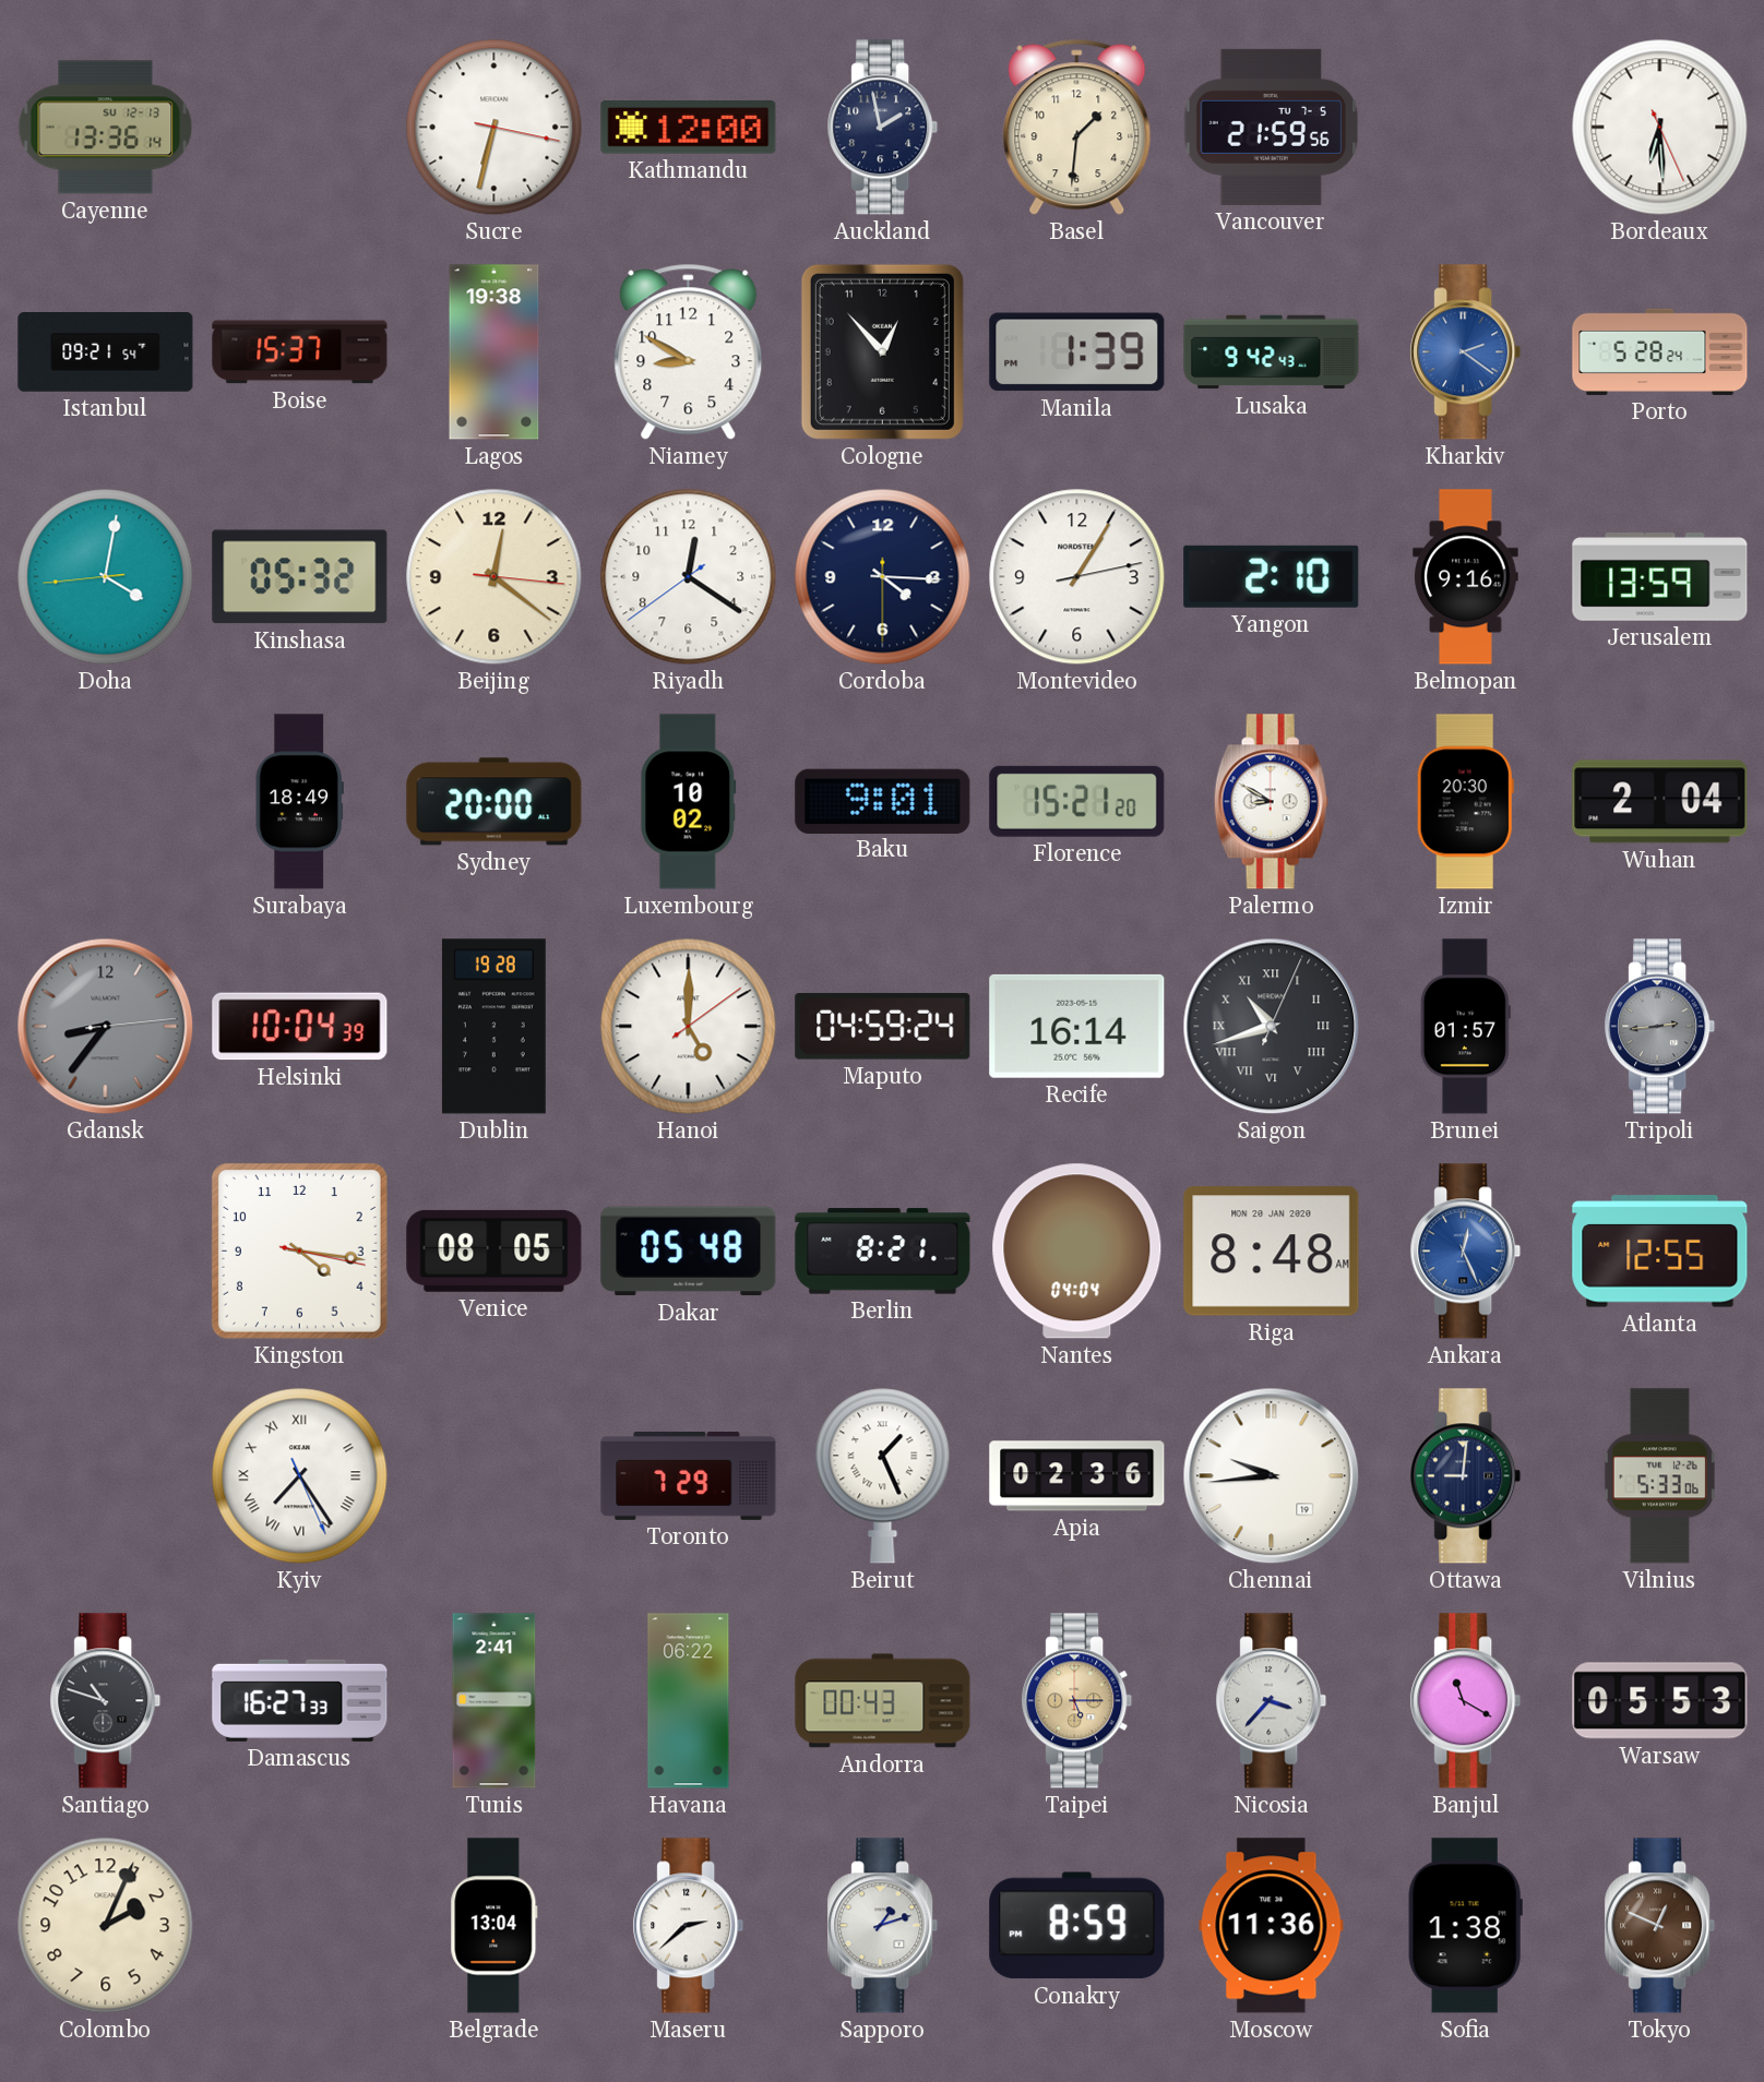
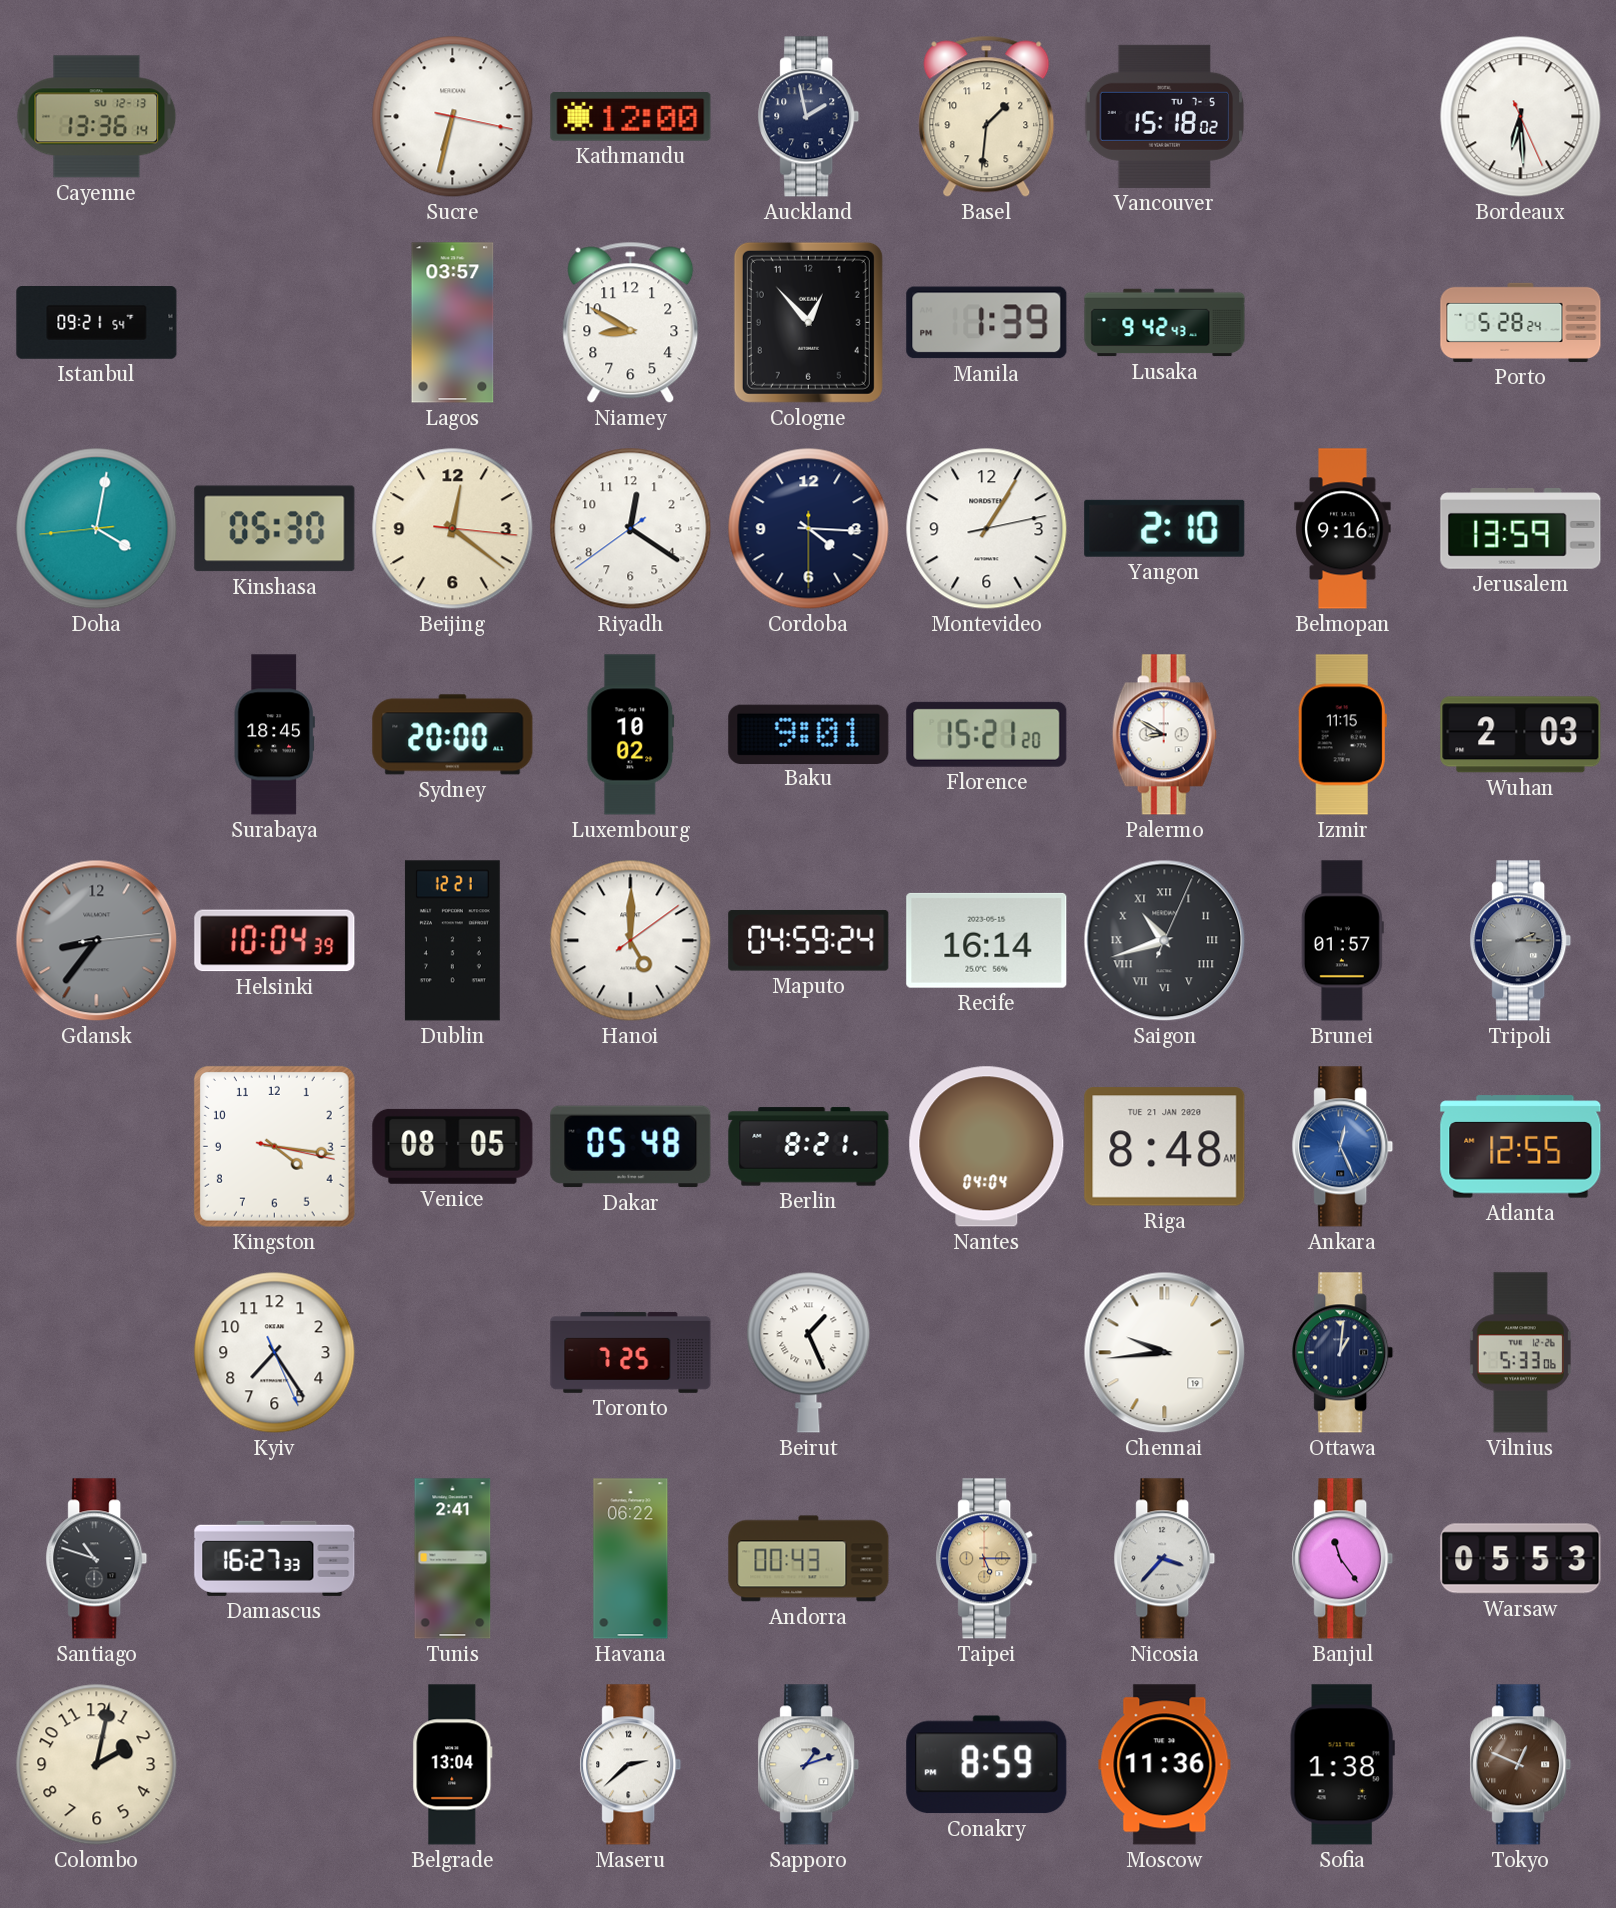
Vancouver: 21:59 -> 15:18
Boise: 15:37 -> none
Lagos: 19:38 -> 03:57
Kharkiv: 2:21 -> none
Kinshasa: 05:32 -> 05:30
Surabaya: 18:49 -> 18:45
Izmir: 20:30 -> 11:15
Wuhan: 2:04 -> 2:03
Dublin: 19:28 -> 12:21
Tripoli: 2:44 -> 2:15
Riga date: MON 20 JAN 2020 -> TUE 21 JAN 2020
Kyiv numerals: Roman -> Arabic
Toronto: 7:29 -> 7:25
Apia: 02:36 -> none
Ottawa: 9:01 -> 1:01
Banjul: 11:20 -> 11:24
Colombo: 2:04 -> 2:02
